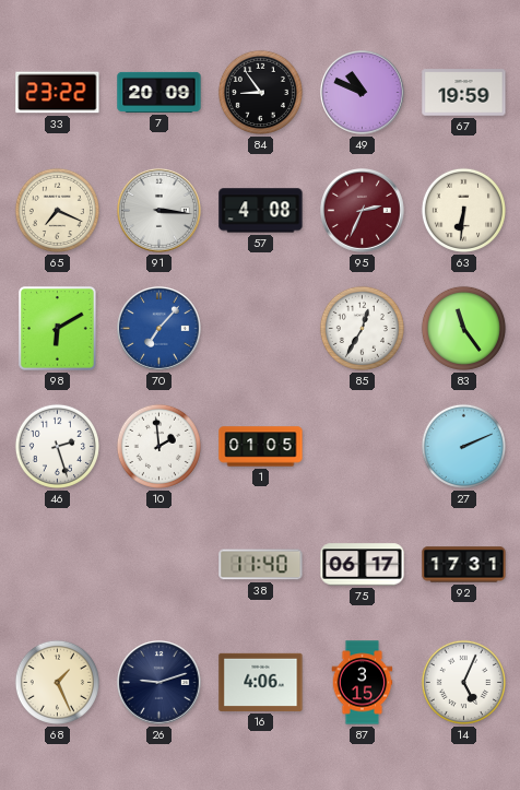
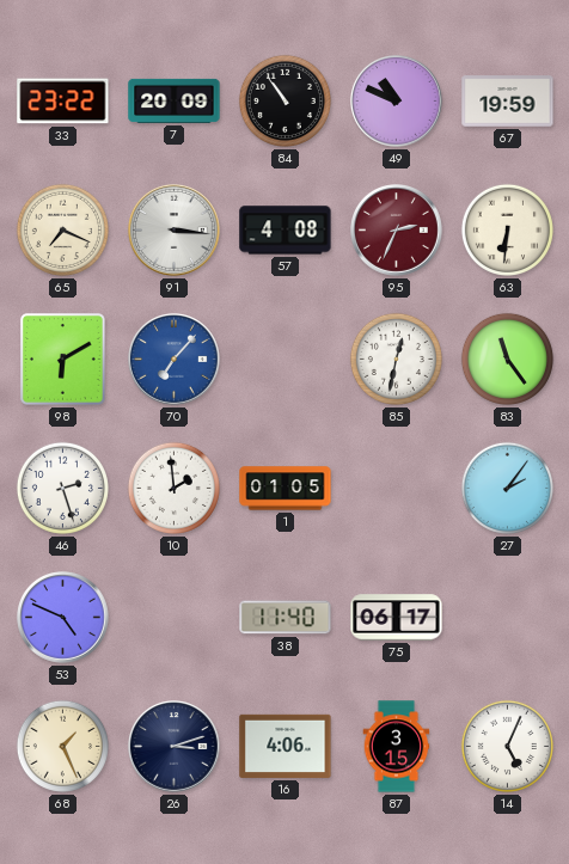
84: 8:54 -> 10:54
85: 12:35 -> 12:32
27: 2:11 -> 2:06
53: none -> 4:49
92: 17:31 -> none
26: 9:12 -> 3:12
